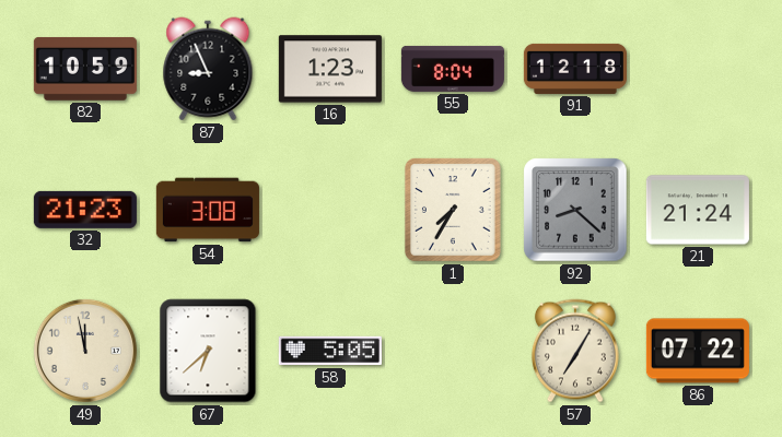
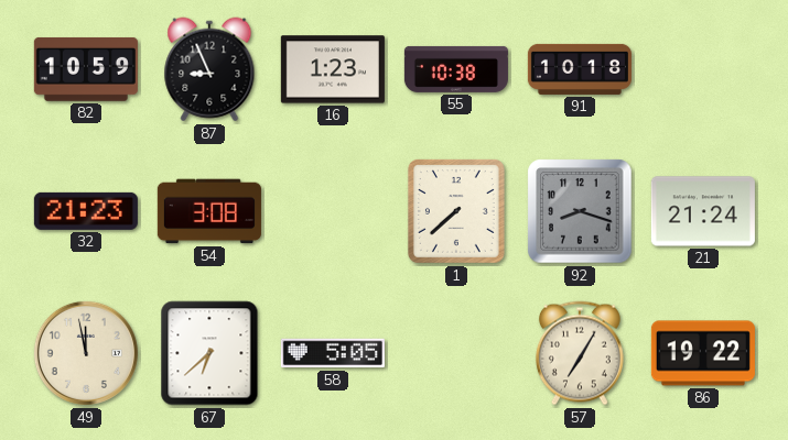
55: 8:04 -> 10:38
91: 12:18 -> 10:18
1: 7:35 -> 7:38
92: 8:22 -> 8:18
86: 07:22 -> 19:22
